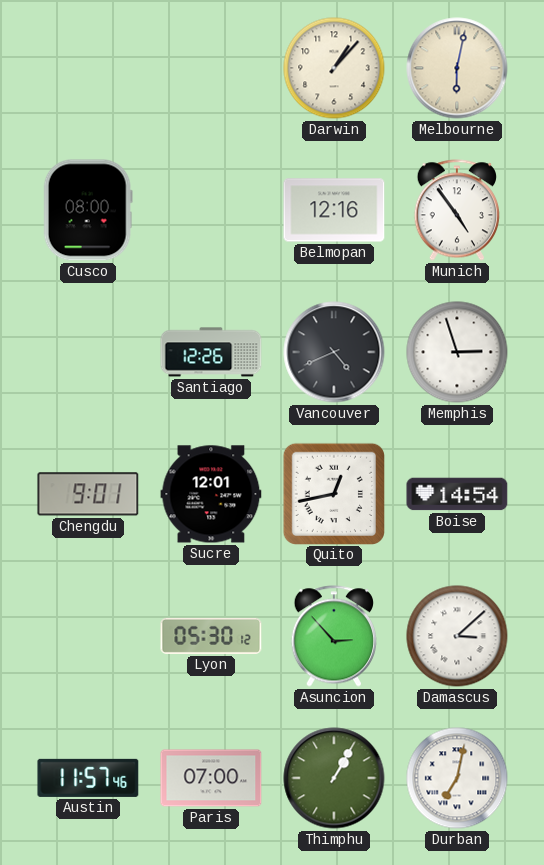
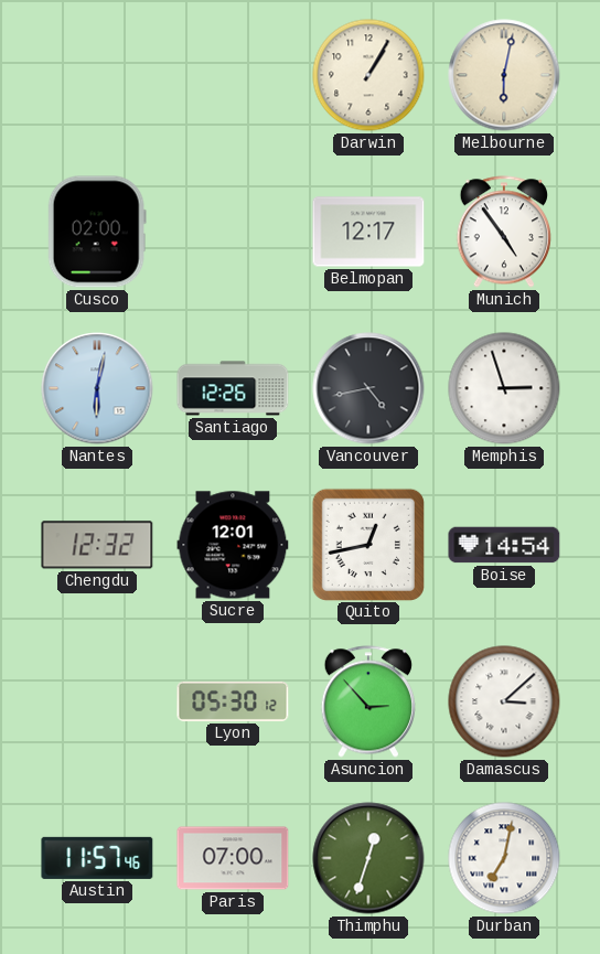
Darwin: 1:07 -> 1:05
Cusco: 08:00 -> 02:00
Belmopan: 12:16 -> 12:17
Nantes: none -> 6:02
Vancouver: 4:41 -> 4:43
Chengdu: 9:01 -> 12:32
Thimphu: 1:05 -> 12:33
